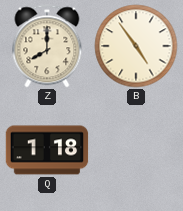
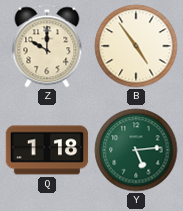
Z: 8:00 -> 10:00
Y: none -> 5:14
